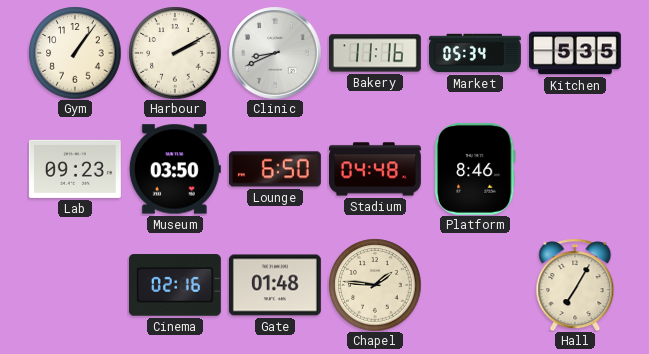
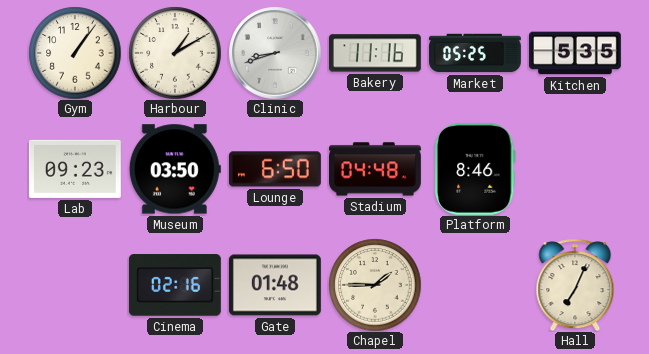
Harbour: 2:10 -> 1:10
Clinic: 8:41 -> 8:42
Market: 05:34 -> 05:25
Chapel: 1:46 -> 1:45
Hall: 7:05 -> 7:04
